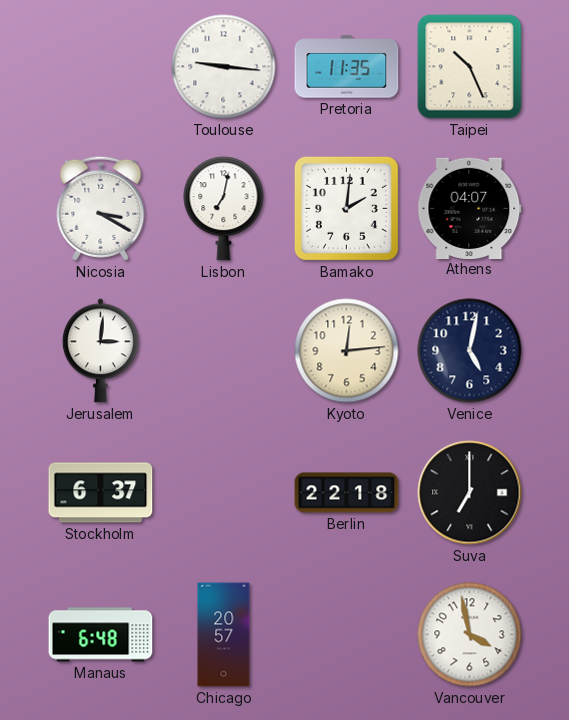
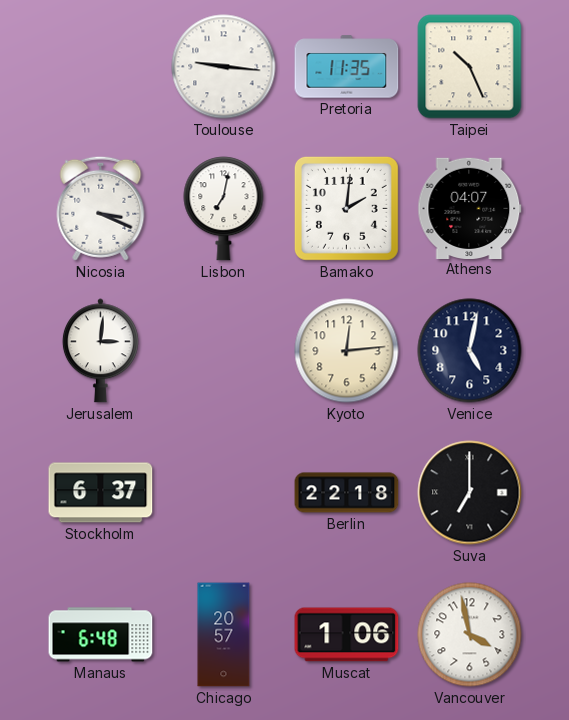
Nicosia: 3:20 -> 3:19
Muscat: none -> 1:06
